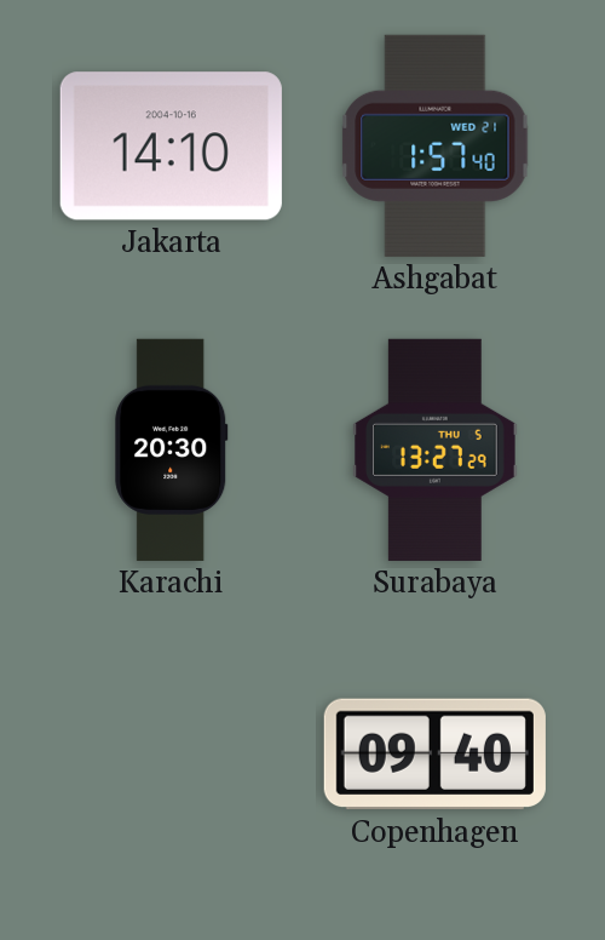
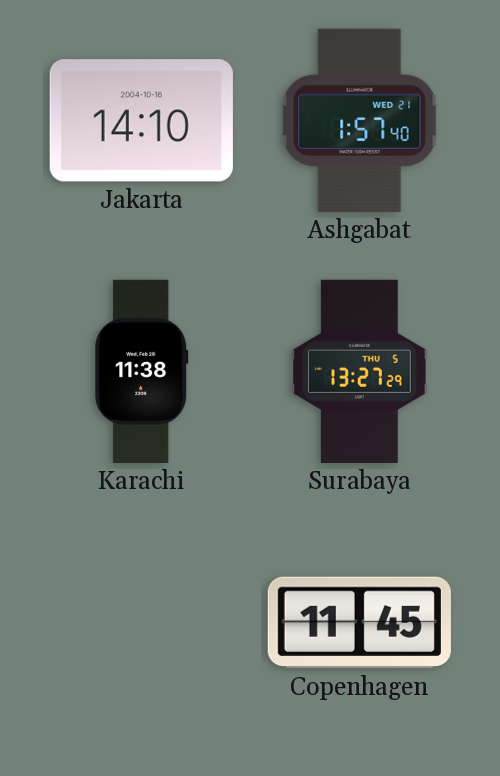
Karachi: 20:30 -> 11:38
Copenhagen: 09:40 -> 11:45
